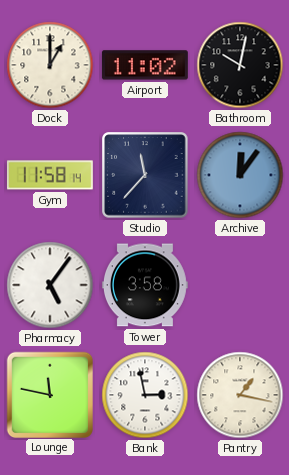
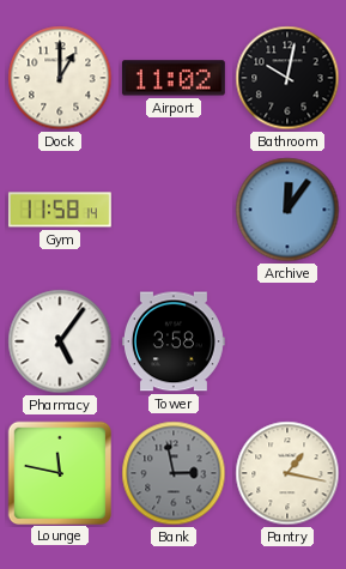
Studio: 11:37 -> none
Bank dial: white -> grey
